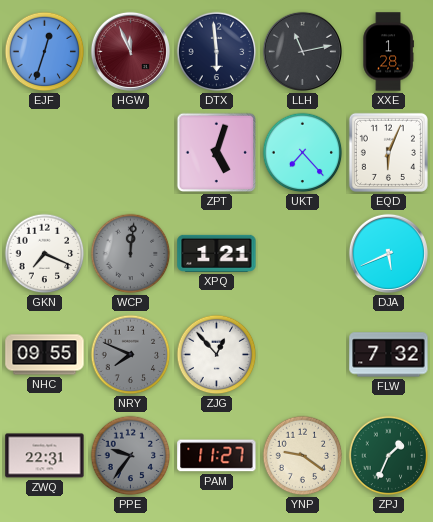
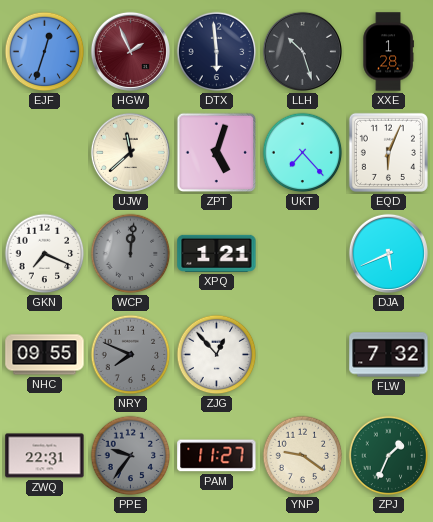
HGW: 11:56 -> 1:56
LLH: 11:13 -> 10:27
UJW: none -> 11:38
